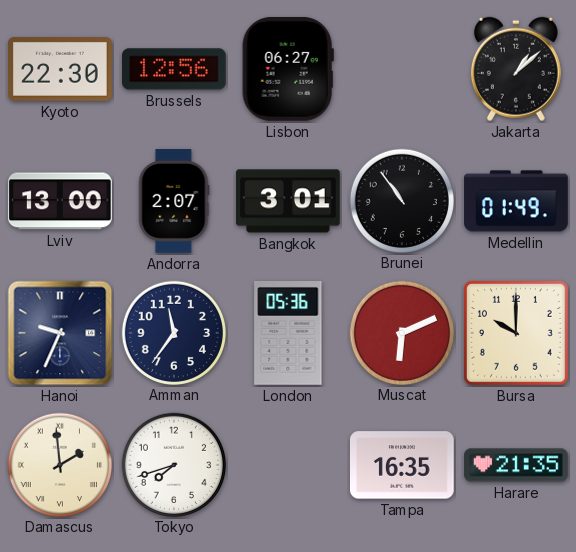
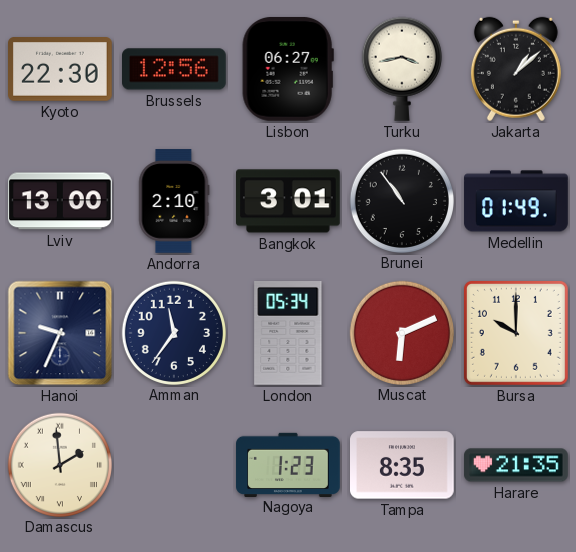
Turku: none -> 3:43
Andorra: 2:07 -> 2:10
London: 05:36 -> 05:34
Tokyo: 7:42 -> none
Nagoya: none -> 1:23
Tampa: 16:35 -> 8:35
